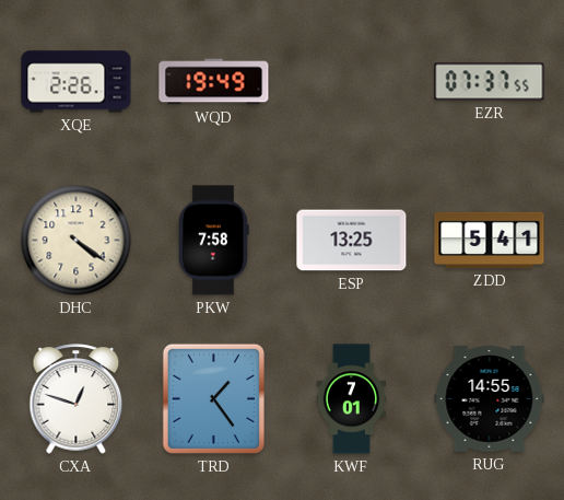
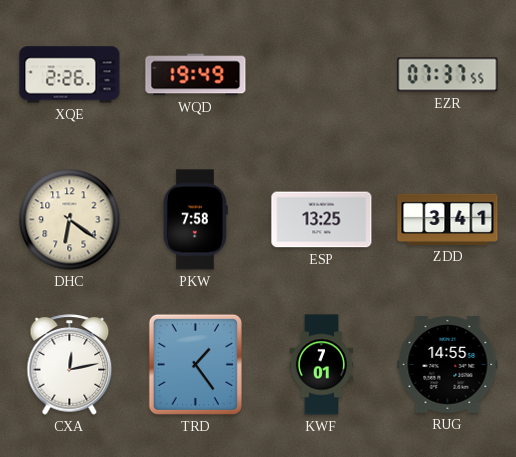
DHC: 4:21 -> 6:21
ZDD: 5:41 -> 3:41
CXA: 12:48 -> 12:13
